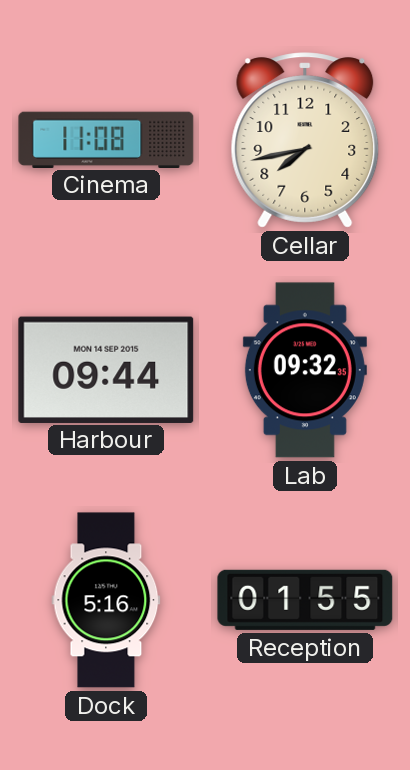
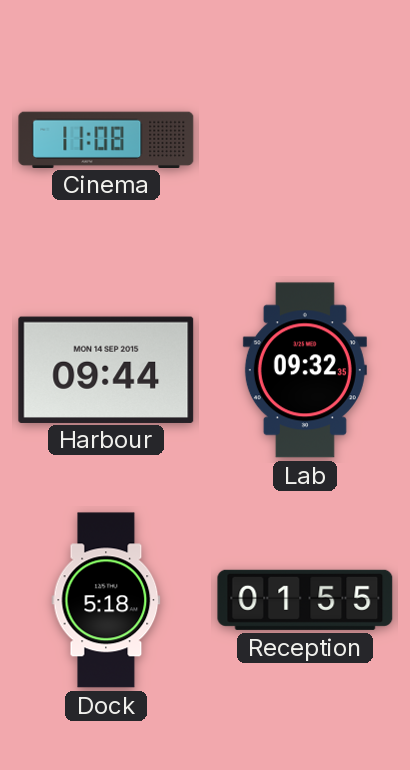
Cellar: 7:43 -> none
Dock: 5:16 -> 5:18
